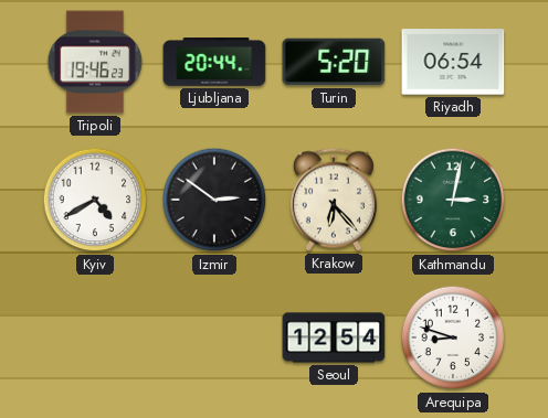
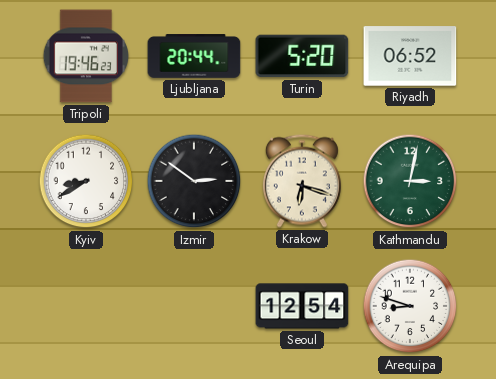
Riyadh: 06:54 -> 06:52
Kyiv: 4:40 -> 8:40
Krakow: 6:23 -> 6:18
